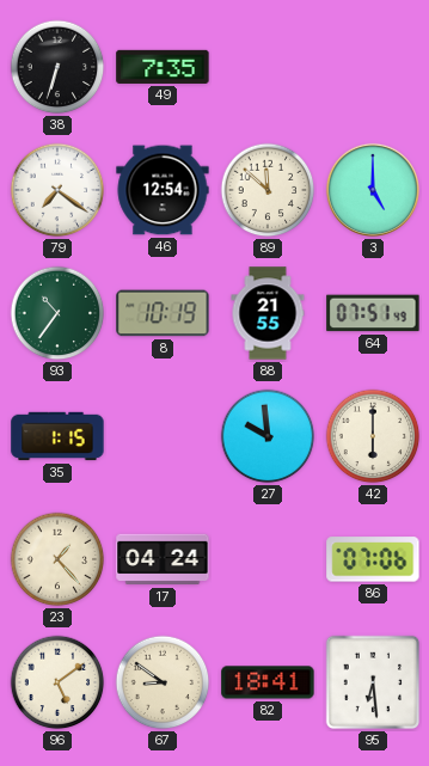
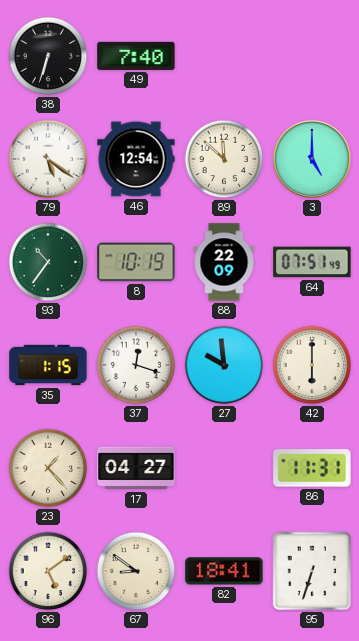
49: 7:35 -> 7:40
79: 7:21 -> 5:21
88: 21:55 -> 22:09
37: none -> 12:18
17: 04:24 -> 04:27
86: 07:06 -> 11:31
95: 6:29 -> 6:33
